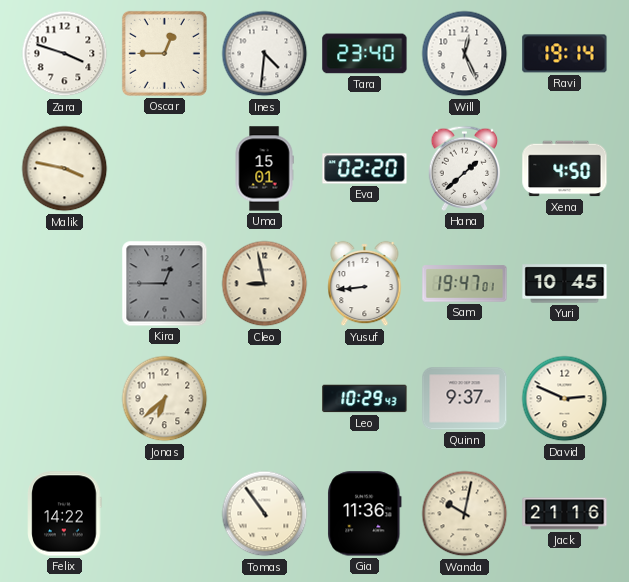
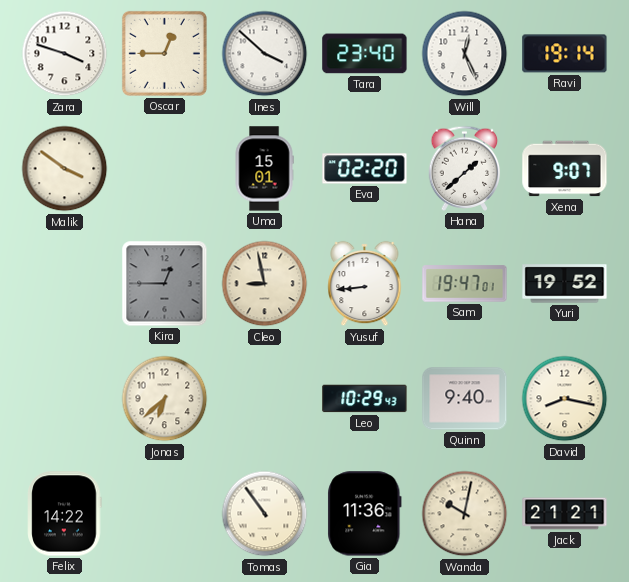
Ines: 4:31 -> 3:52
Malik: 3:47 -> 3:51
Xena: 4:50 -> 9:07
Yuri: 10:45 -> 19:52
Quinn: 9:37 -> 9:40
David: 2:49 -> 8:17
Jack: 21:16 -> 21:21
